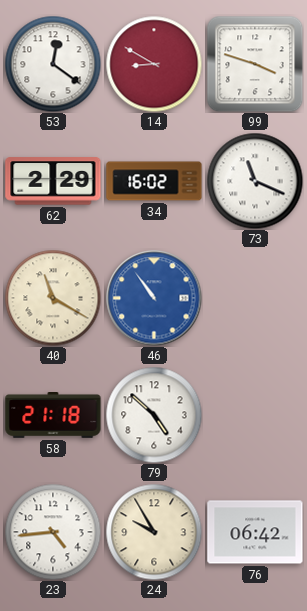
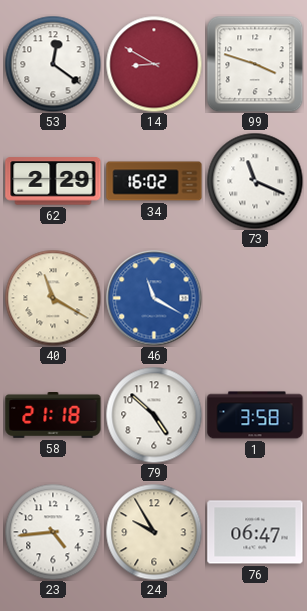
46: 10:54 -> 11:20
1: none -> 3:58
76: 06:42 -> 06:47
